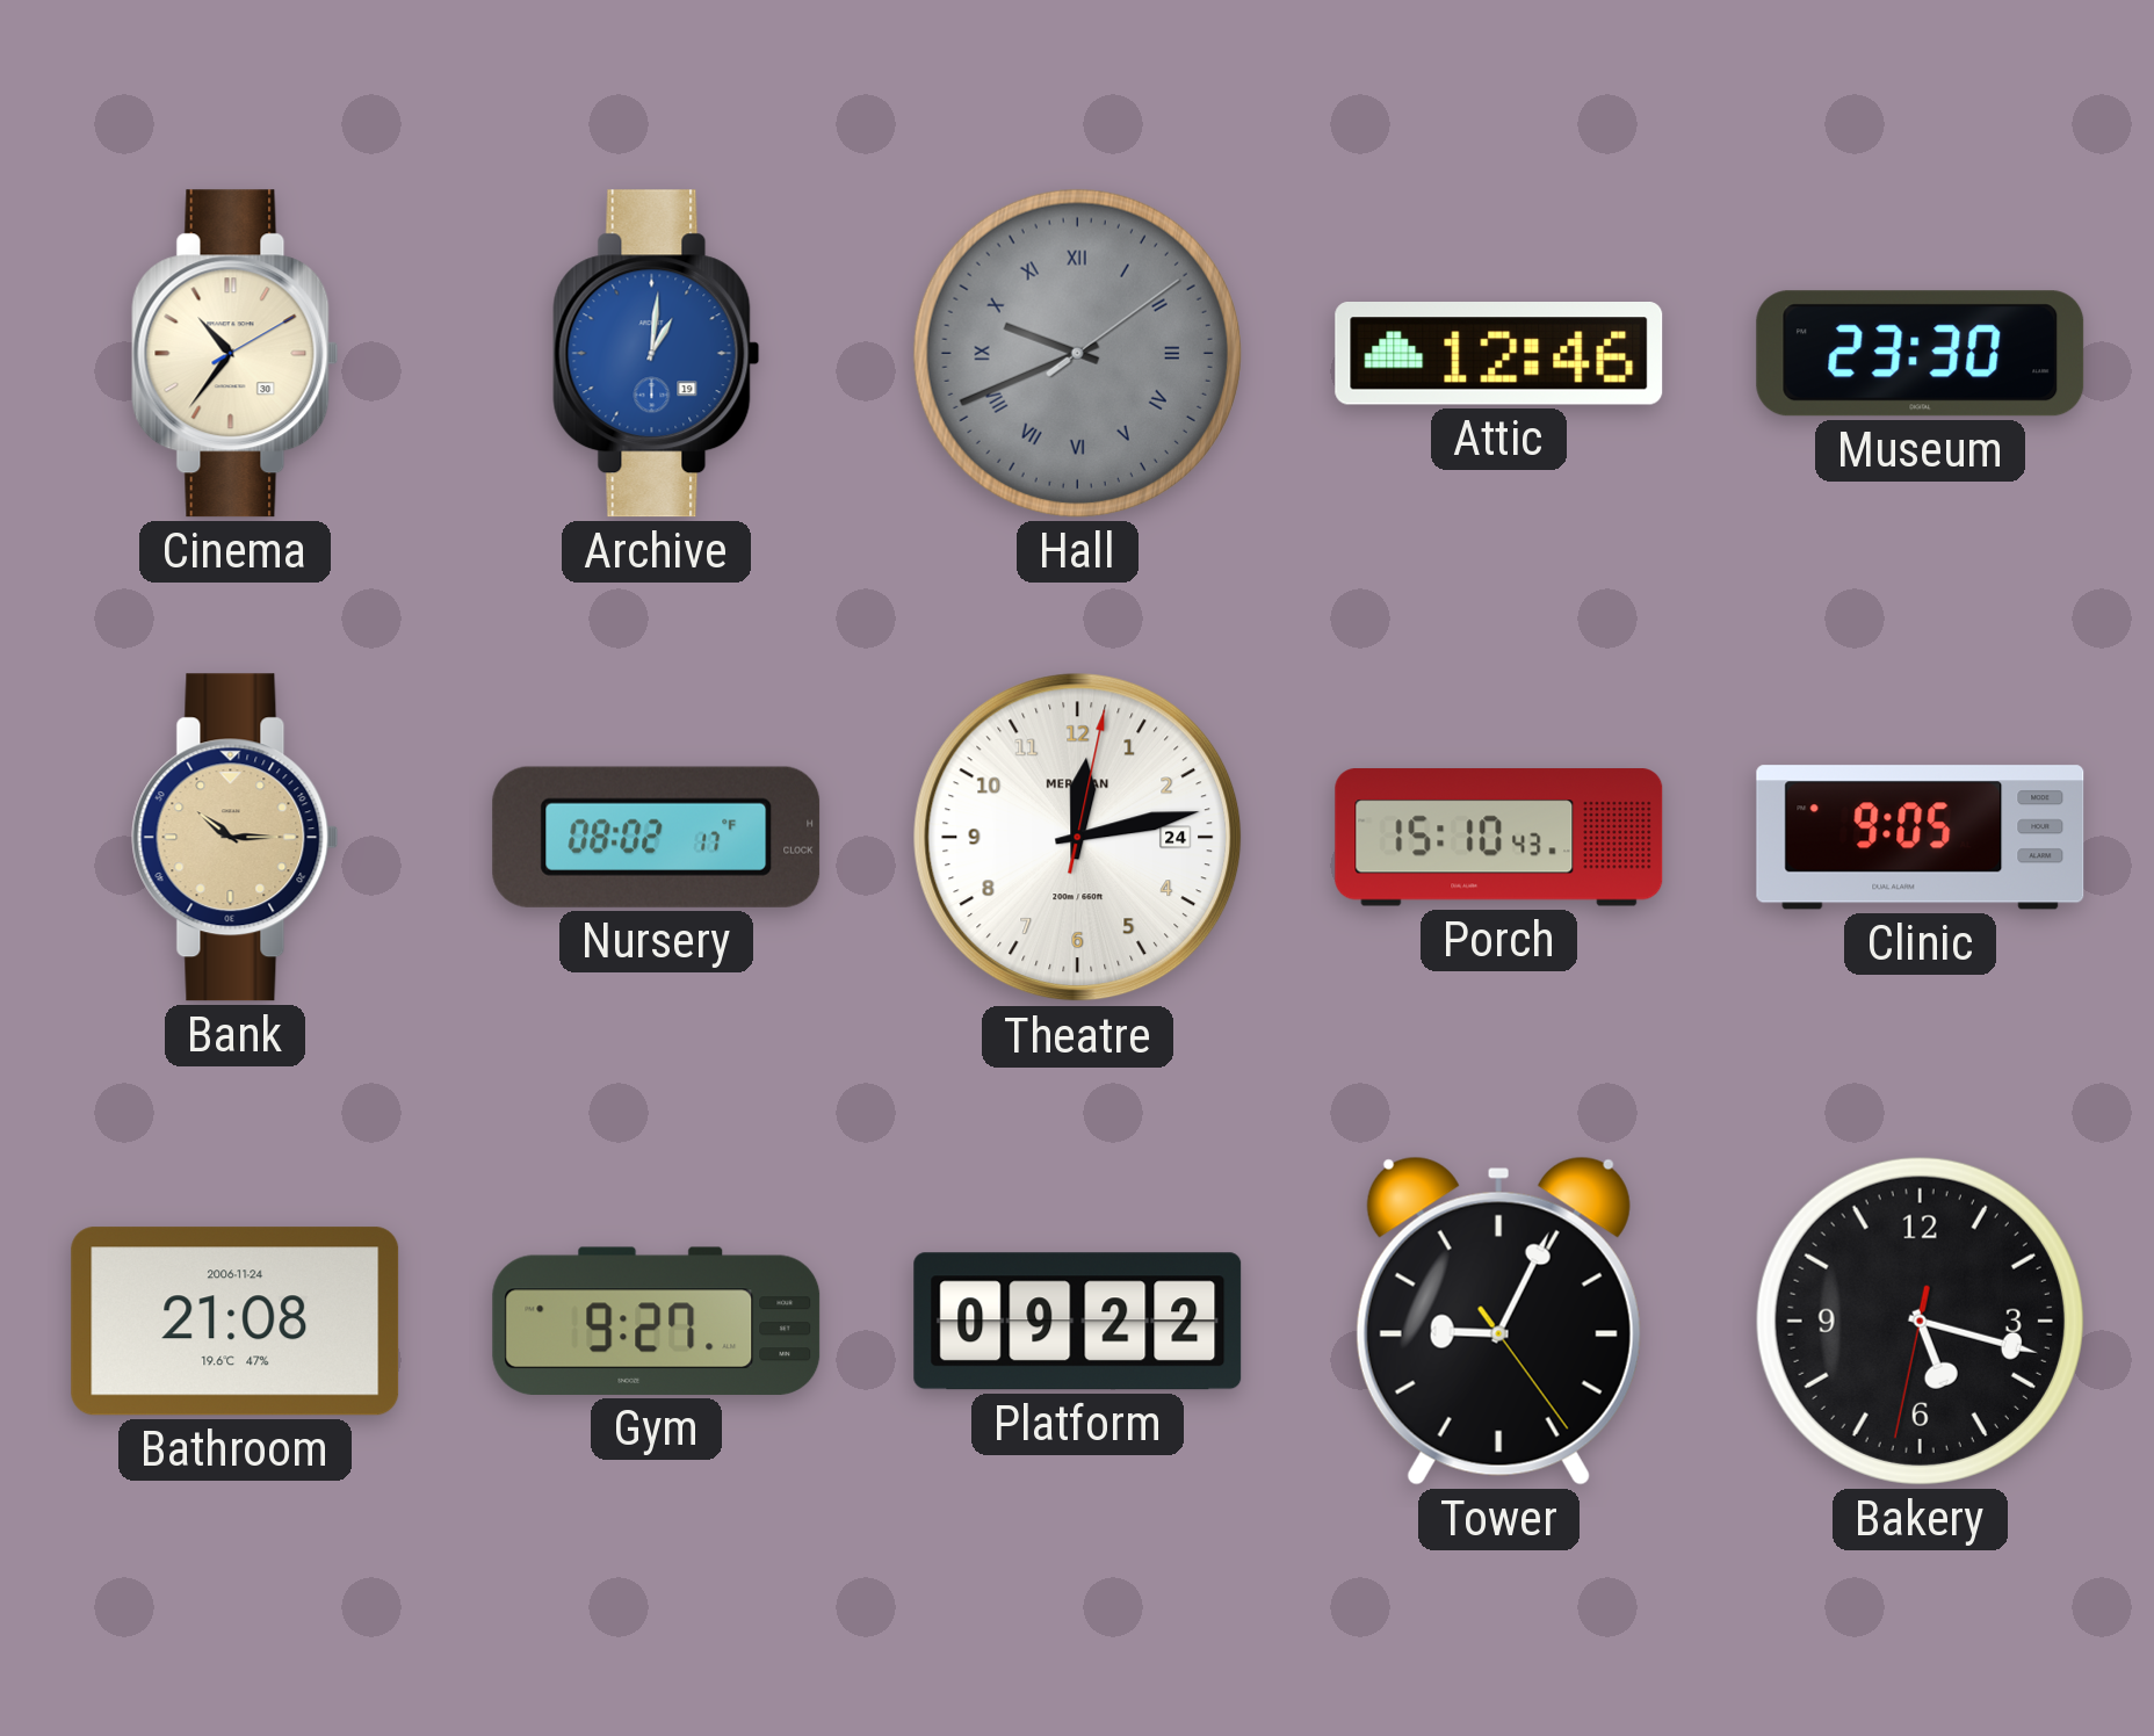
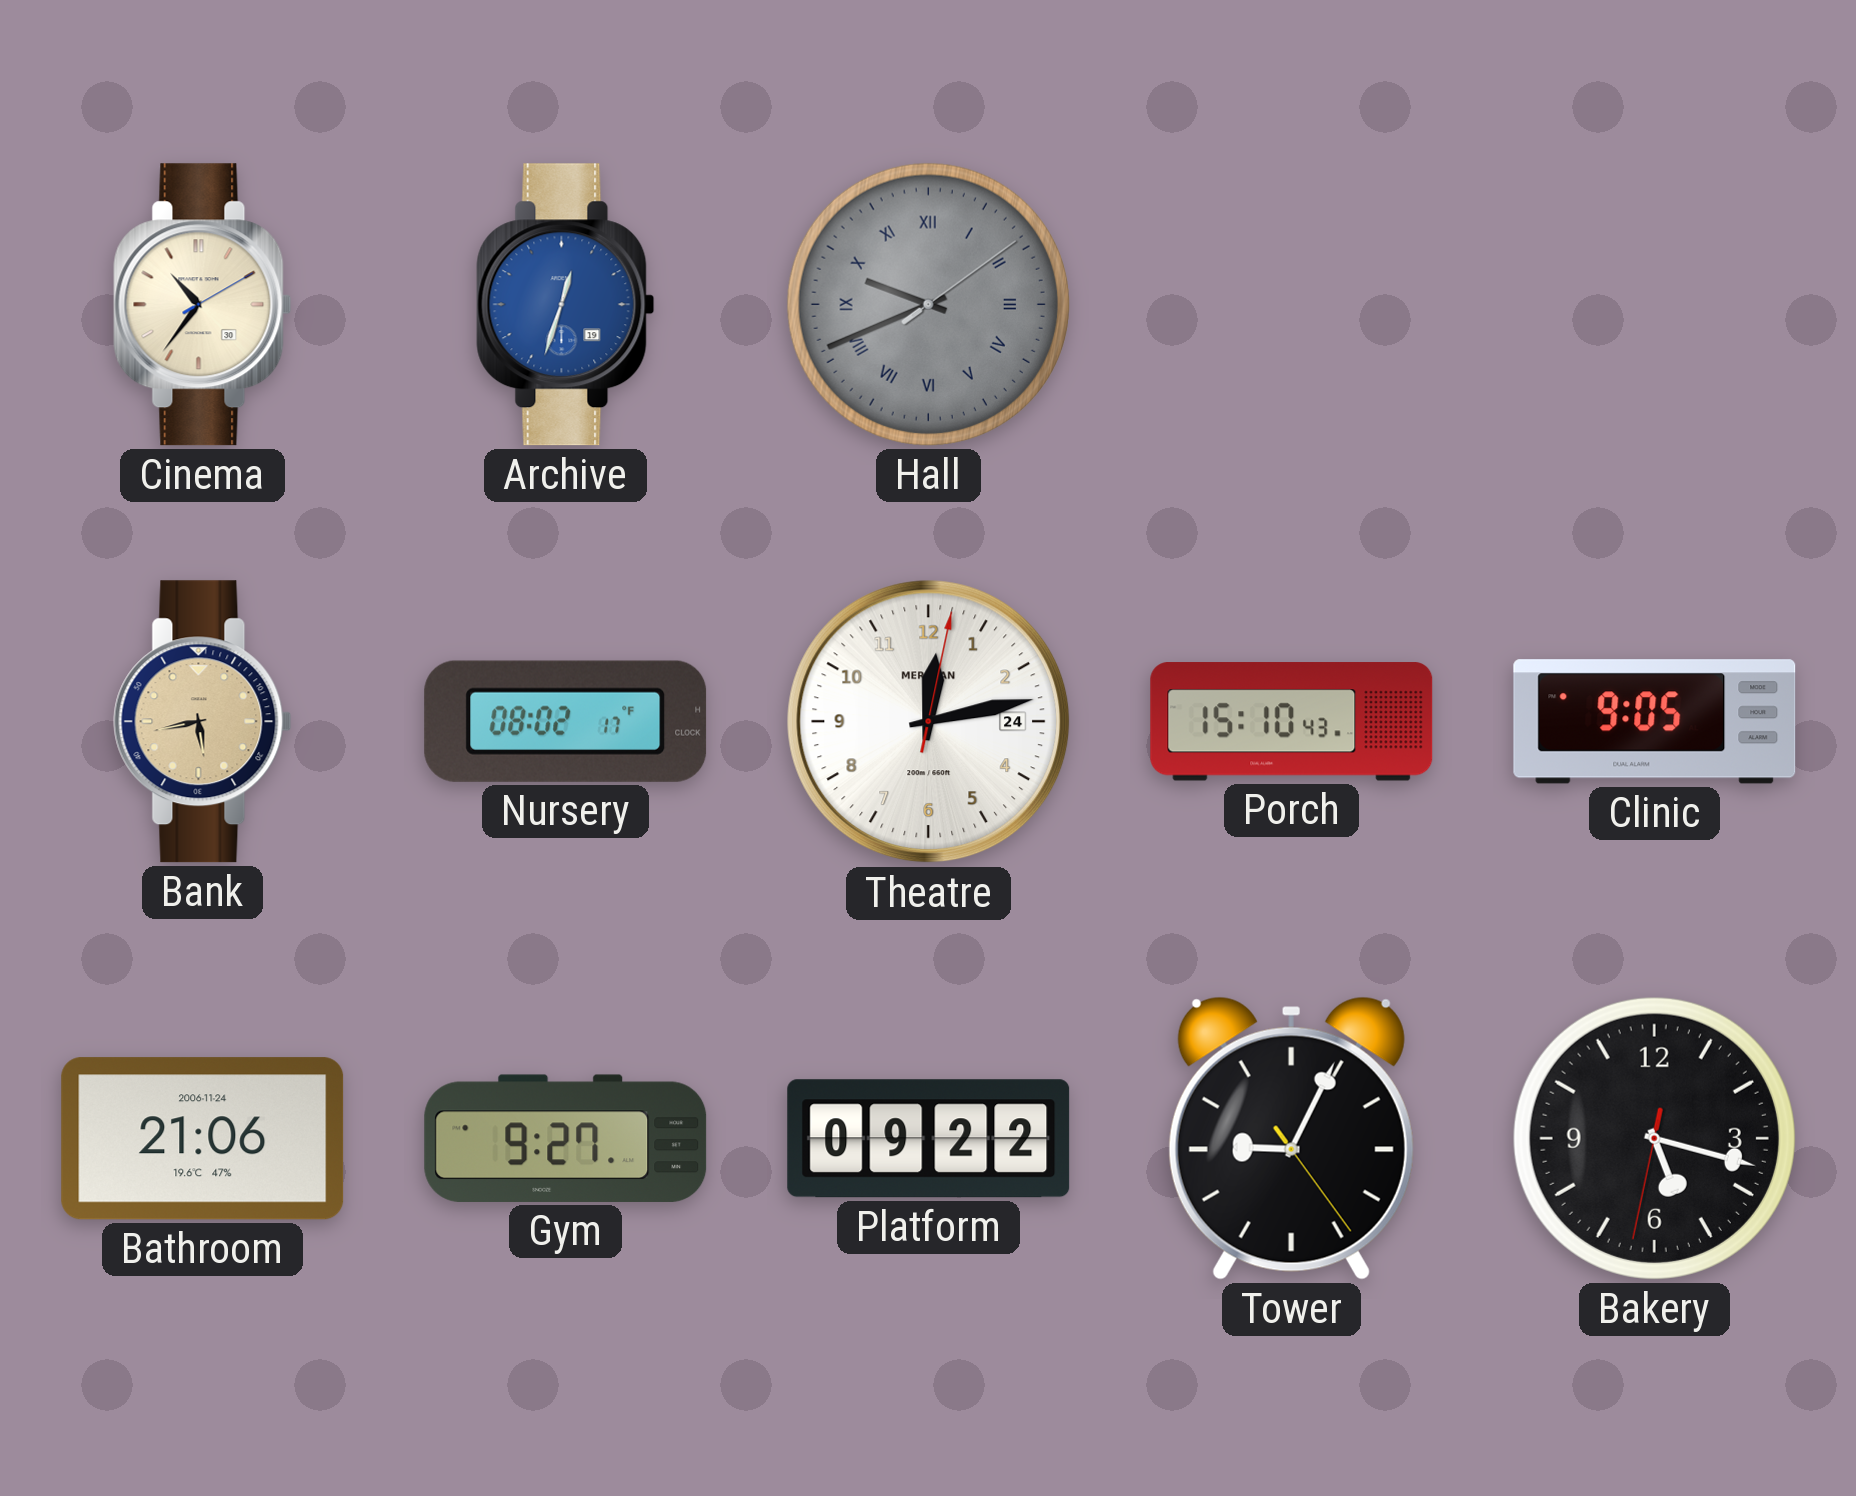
Archive: 1:01 -> 12:33
Attic: 12:46 -> none
Museum: 23:30 -> none
Bank: 10:15 -> 5:43
Bathroom: 21:08 -> 21:06
